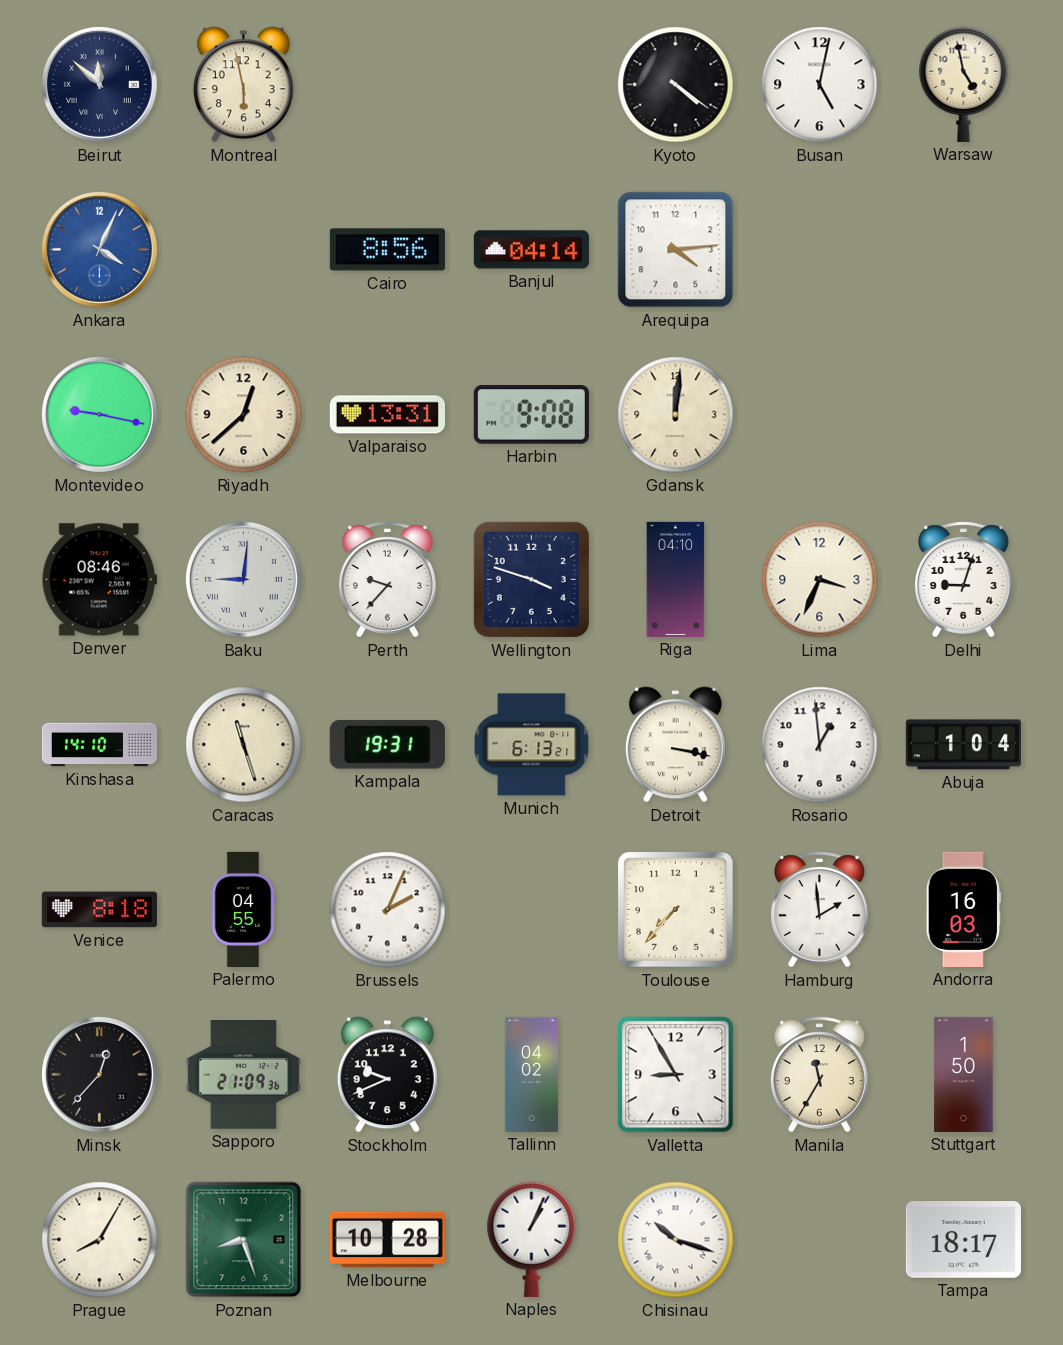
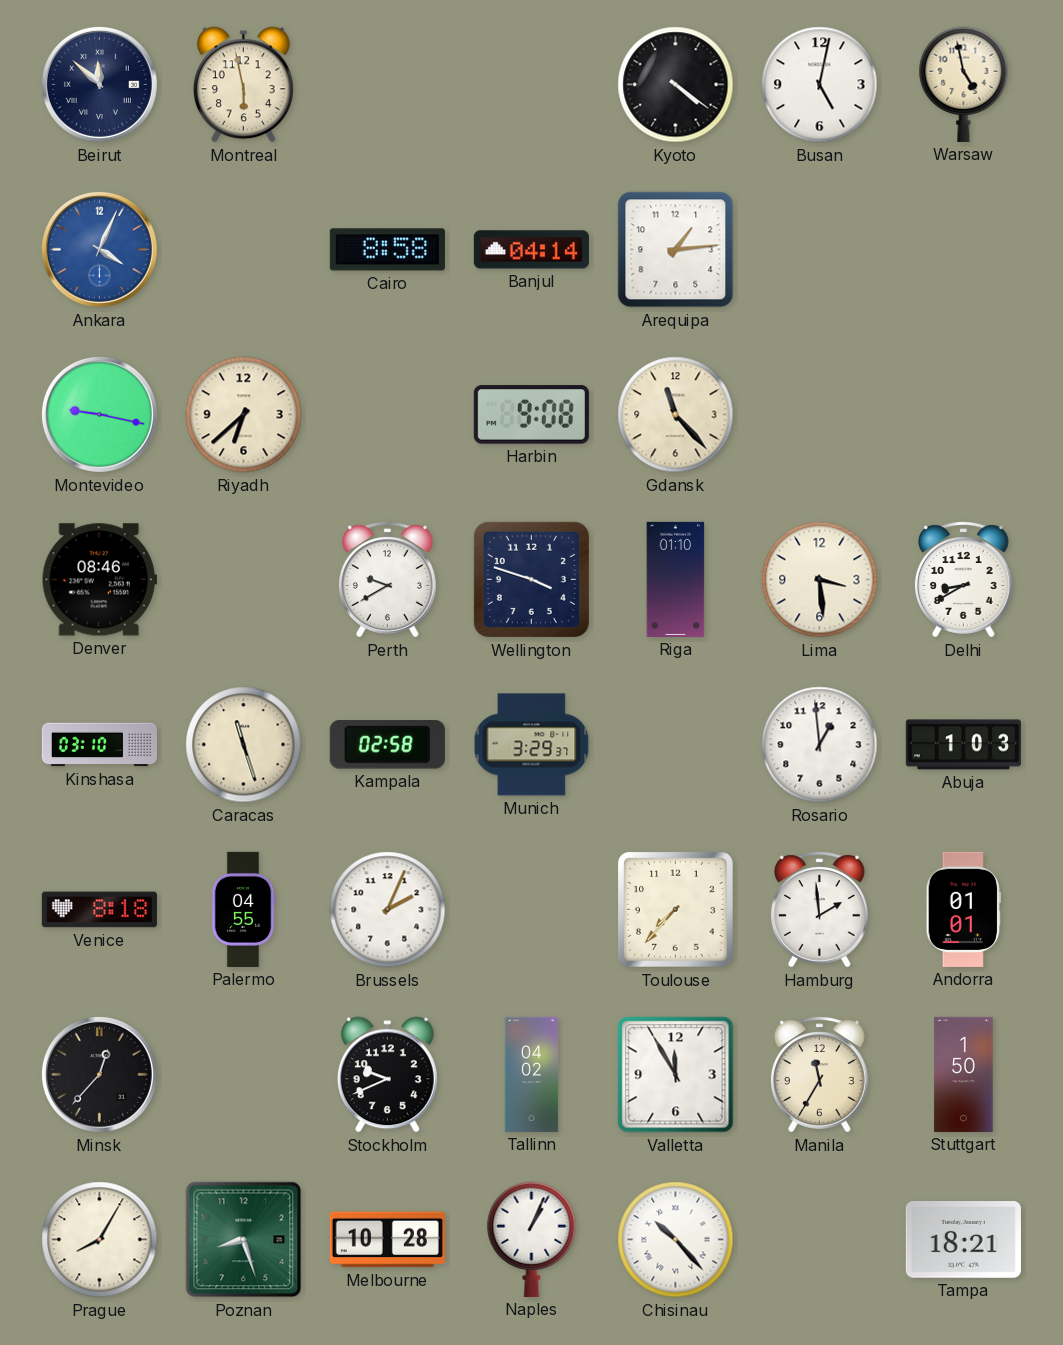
Cairo: 8:56 -> 8:58
Arequipa: 4:14 -> 1:14
Riyadh: 12:38 -> 6:38
Valparaiso: 13:31 -> none
Gdansk: 12:01 -> 11:23
Baku: 9:01 -> none
Perth: 9:37 -> 9:40
Riga: 04:10 -> 01:10
Lima: 3:34 -> 3:29
Delhi: 9:03 -> 8:40
Kinshasa: 14:10 -> 03:10
Kampala: 19:31 -> 02:58
Munich: 6:13 -> 3:29
Detroit: 3:17 -> none
Abuja: 1:04 -> 1:03
Andorra: 16:03 -> 01:01
Sapporo: 21:09 -> none
Valletta: 8:55 -> 11:55
Chisinau: 10:18 -> 10:23
Tampa: 18:17 -> 18:21
